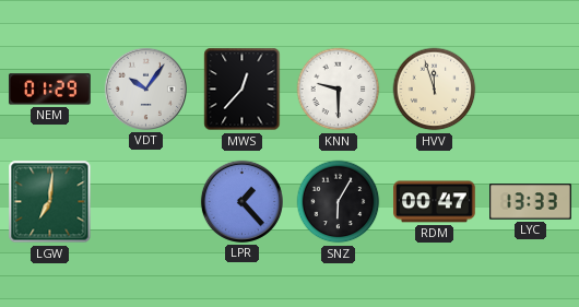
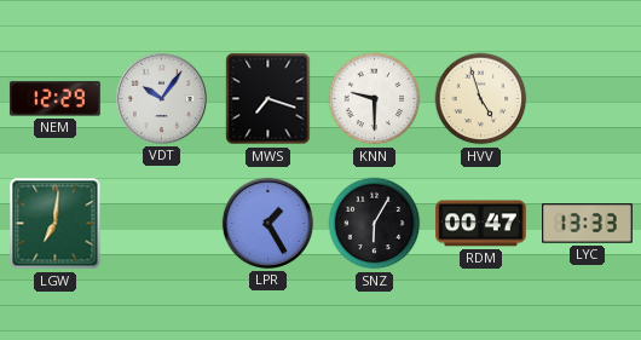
NEM: 01:29 -> 12:29
MWS: 12:37 -> 7:18
HVV: 11:57 -> 4:57
LPR: 1:23 -> 1:25
